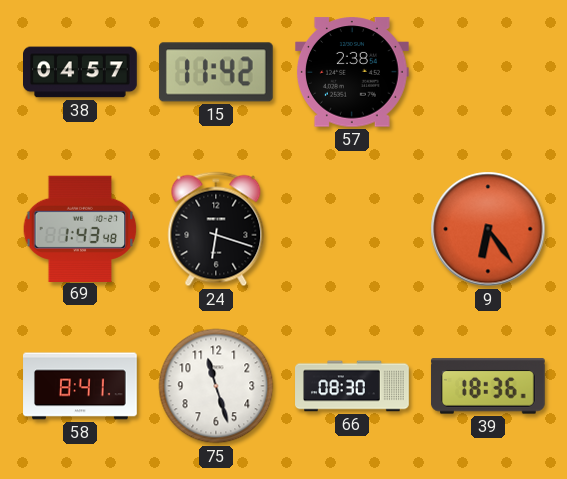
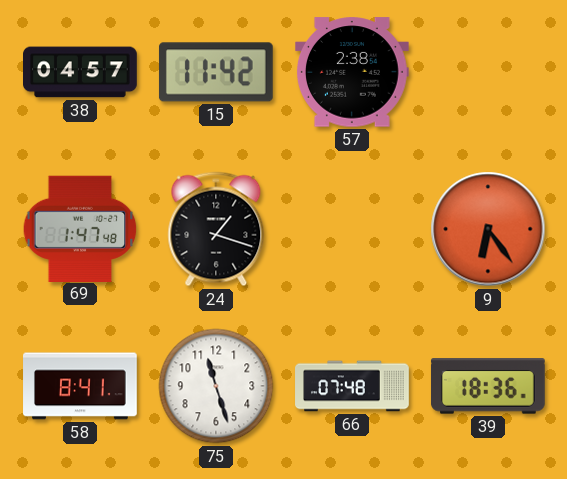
69: 1:43 -> 1:47
24: 6:18 -> 1:18
66: 08:30 -> 07:48
